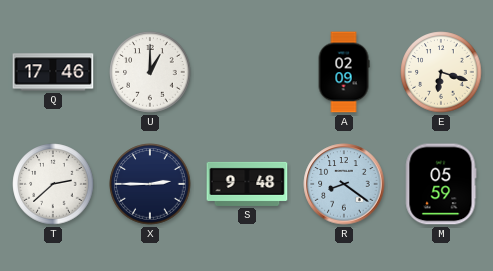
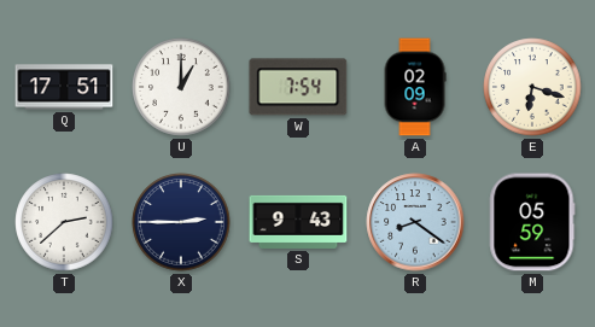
Q: 17:46 -> 17:51
W: none -> 7:54
S: 9:48 -> 9:43
